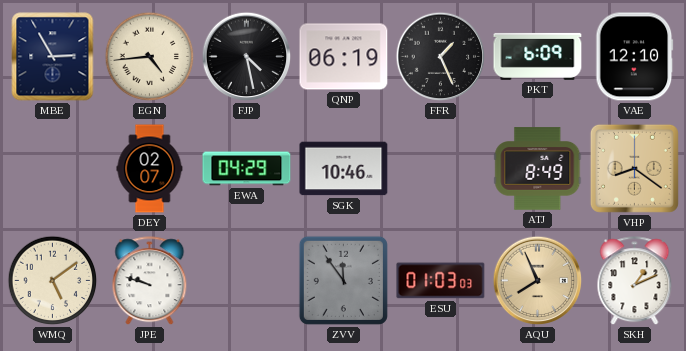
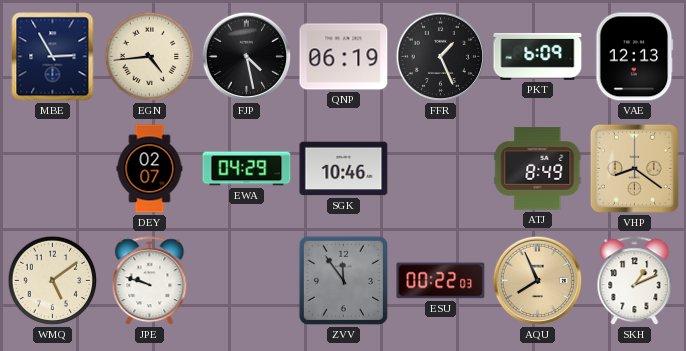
VAE: 12:10 -> 12:13
ESU: 01:03 -> 00:22
